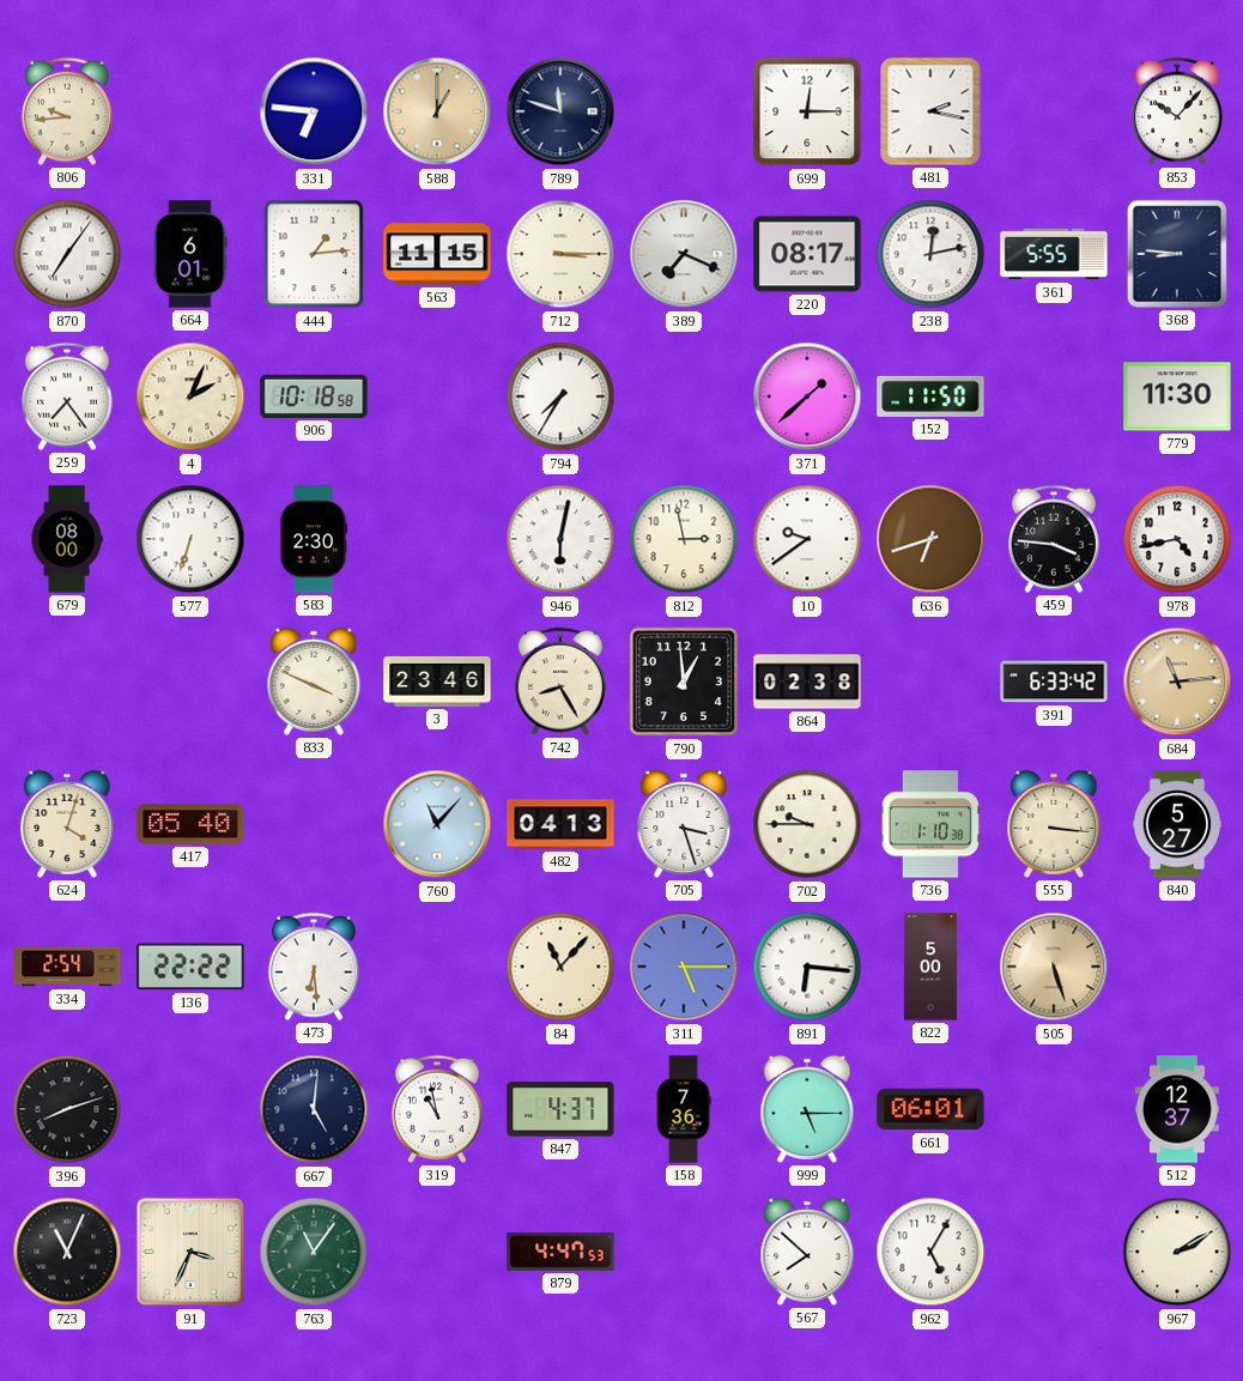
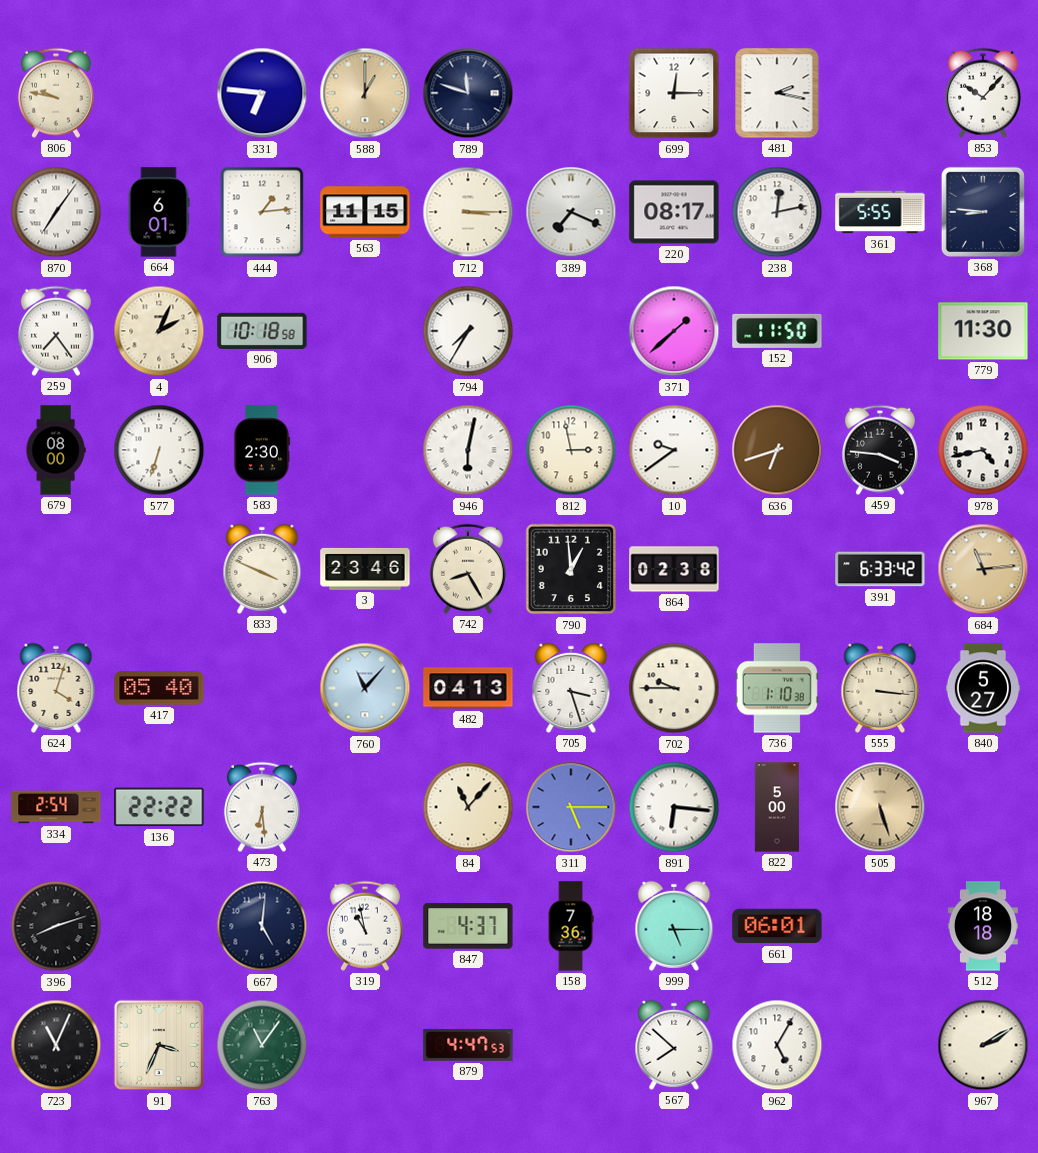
806: 9:44 -> 9:47
512: 12:37 -> 18:18
